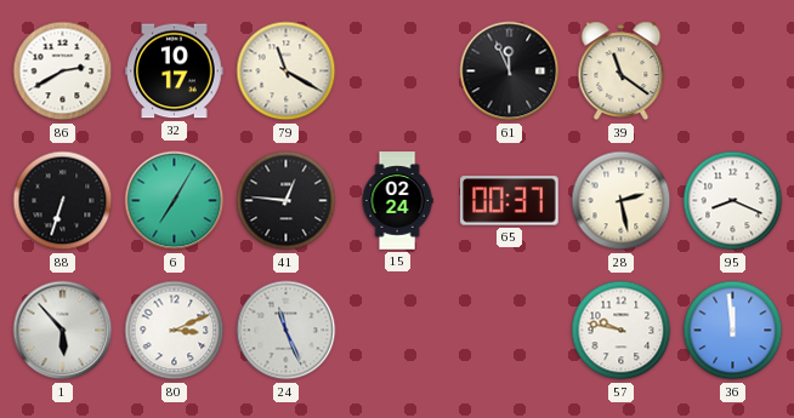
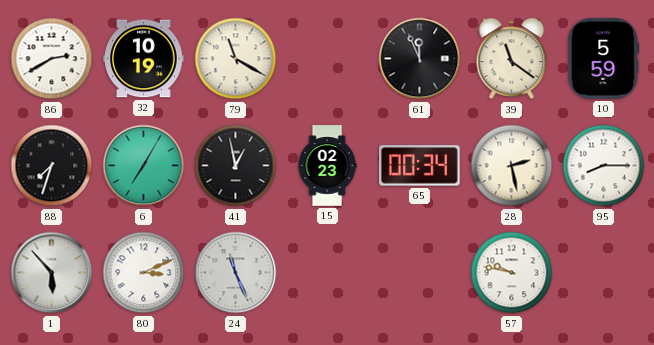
32: 10:17 -> 10:19
10: none -> 5:59
88: 6:33 -> 7:33
41: 12:46 -> 12:58
15: 02:24 -> 02:23
65: 00:37 -> 00:34
95: 8:19 -> 8:15
36: 11:59 -> none
